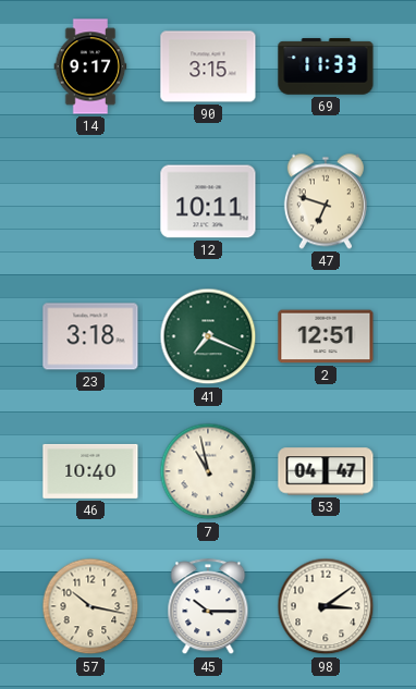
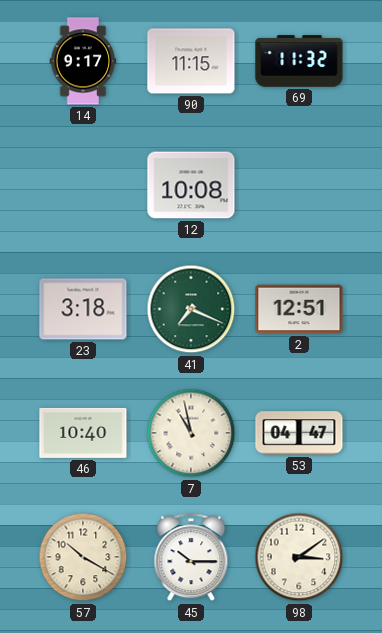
90: 3:15 -> 11:15
69: 11:33 -> 11:32
12: 10:11 -> 10:08
47: 6:48 -> none
57: 10:17 -> 10:20
